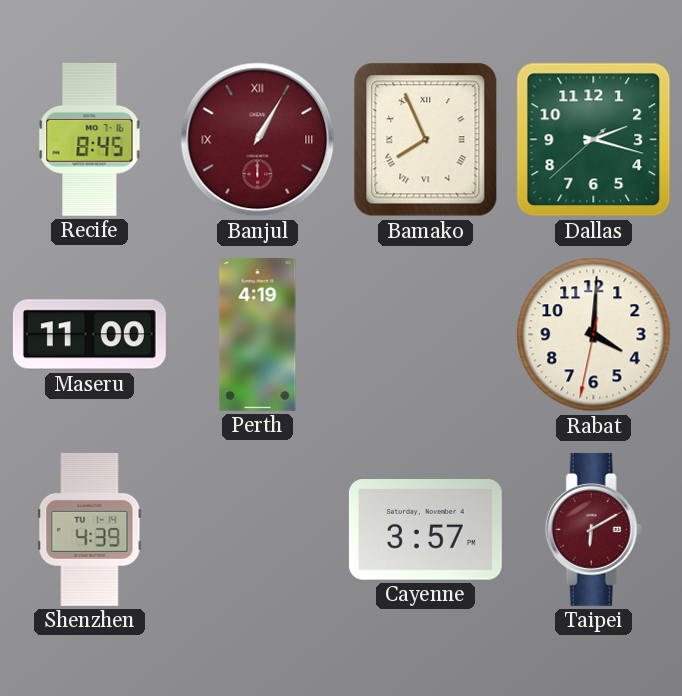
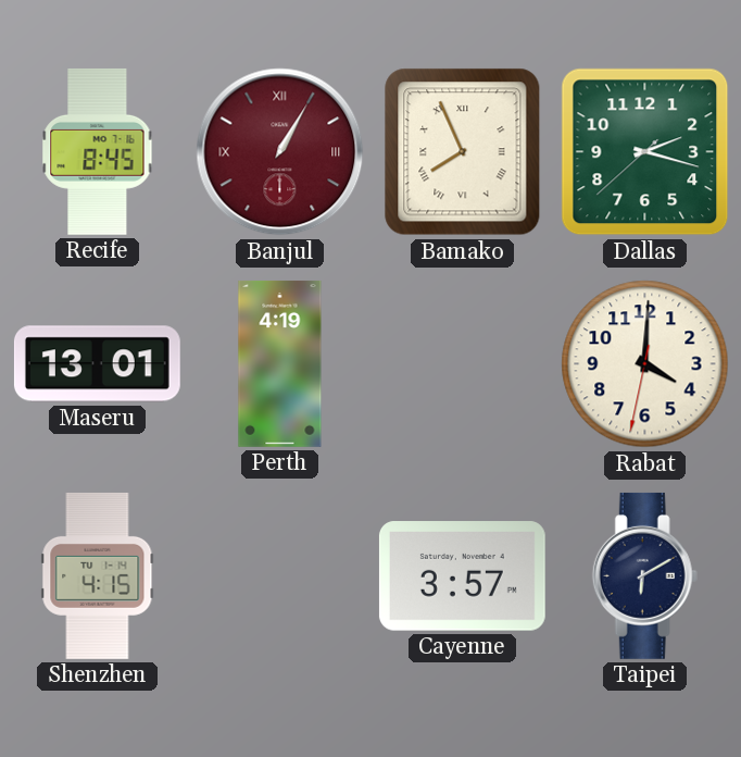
Maseru: 11:00 -> 13:01
Shenzhen: 4:39 -> 4:15
Taipei dial: burgundy -> navy
